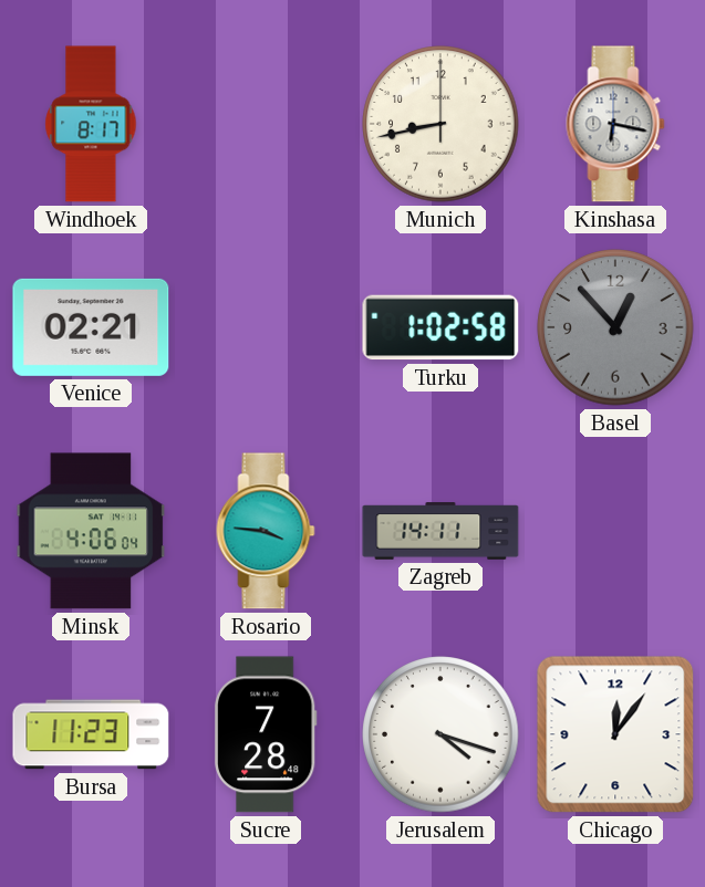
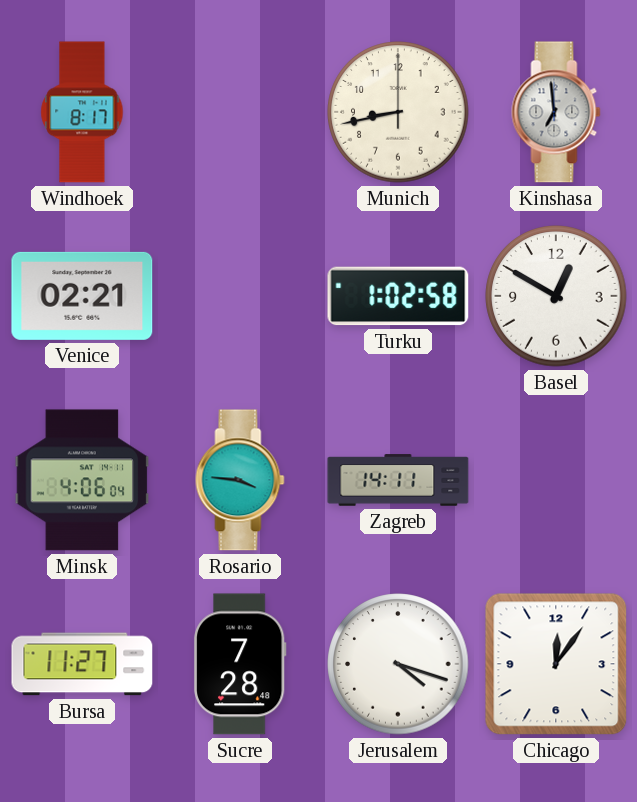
Kinshasa: 6:17 -> 6:59
Basel: 12:53 -> 12:50
Basel dial: grey -> white
Bursa: 11:23 -> 11:27
